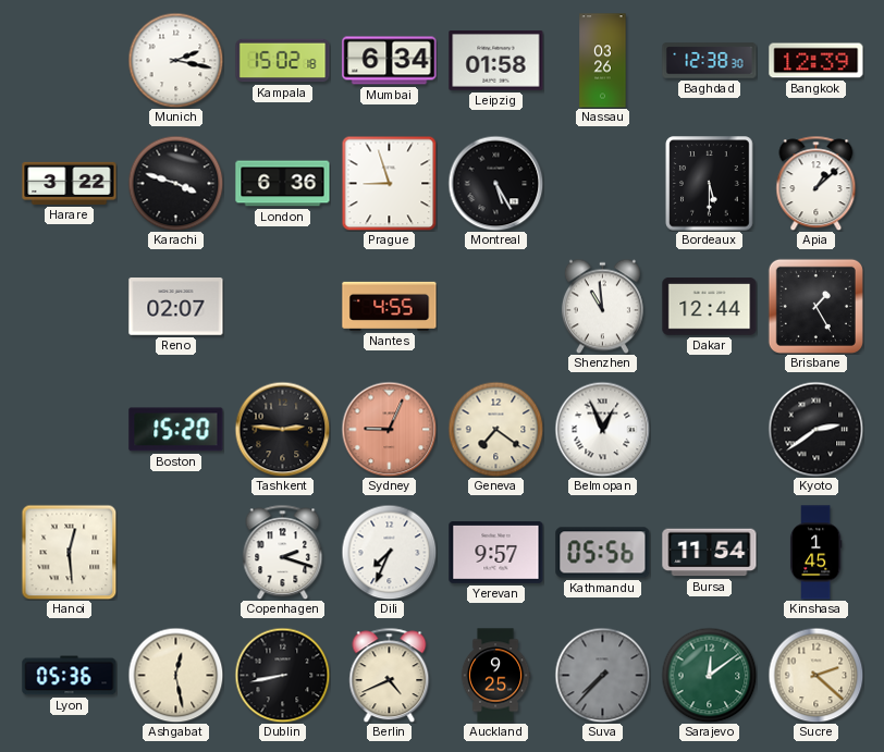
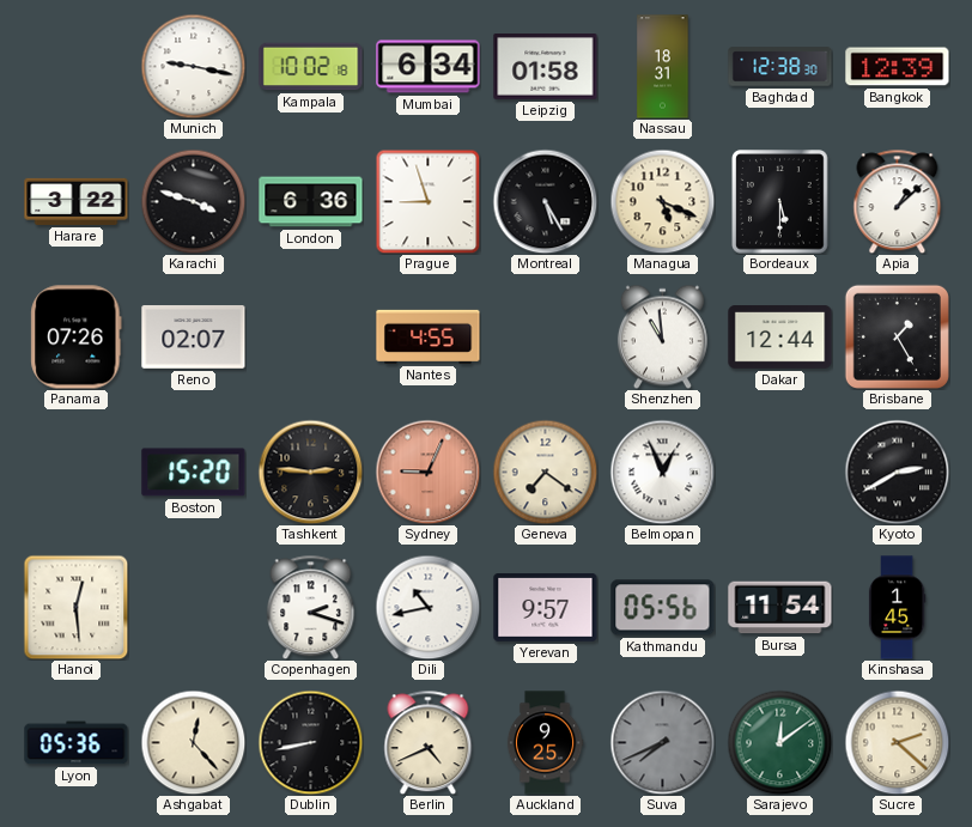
Munich: 2:17 -> 9:17
Kampala: 15:02 -> 10:02
Nassau: 03:26 -> 18:31
Managua: none -> 5:19
Panama: none -> 07:26
Kyoto: 2:39 -> 2:40
Dili: 7:34 -> 10:43
Ashgabat: 12:28 -> 12:23
Suva: 7:37 -> 7:41
